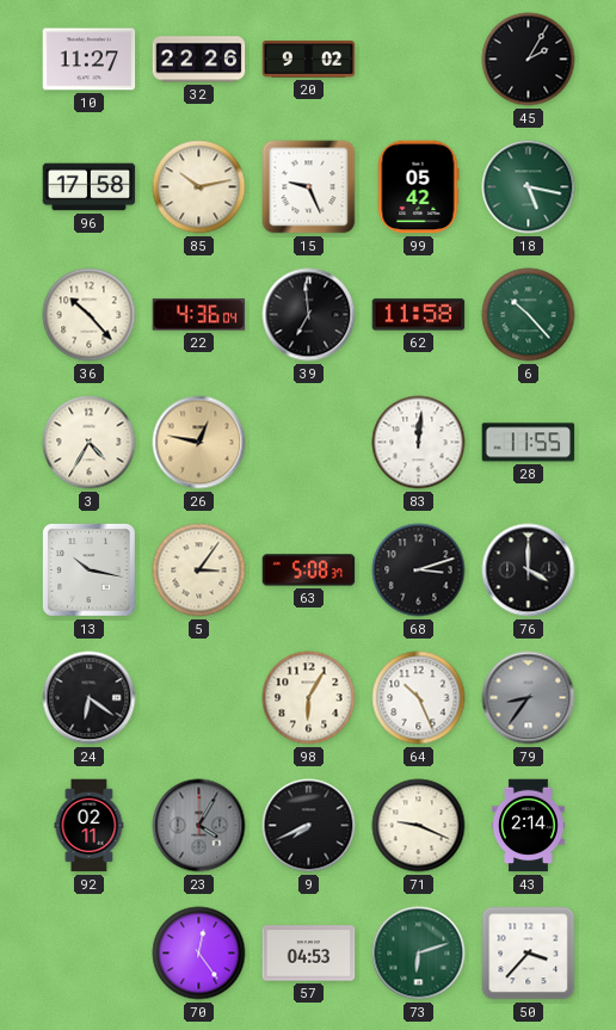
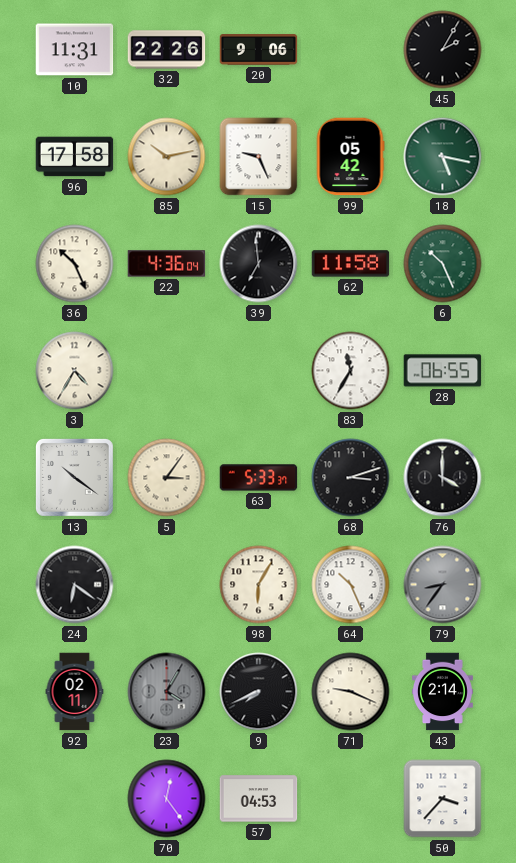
10: 11:27 -> 11:31
20: 9:02 -> 9:06
36: 10:23 -> 10:26
6: 10:23 -> 10:26
26: 12:47 -> none
83: 12:01 -> 11:35
28: 11:55 -> 06:55
13: 10:17 -> 10:21
63: 5:08 -> 5:33
73: 6:12 -> none
